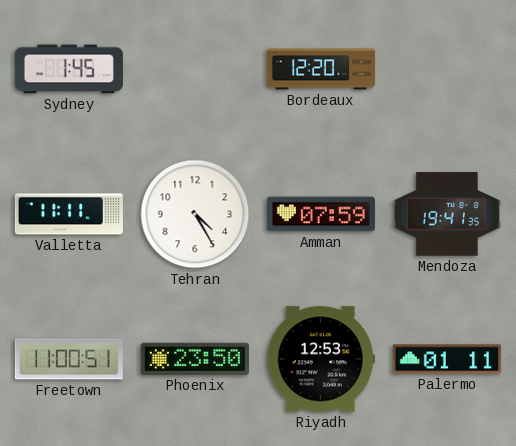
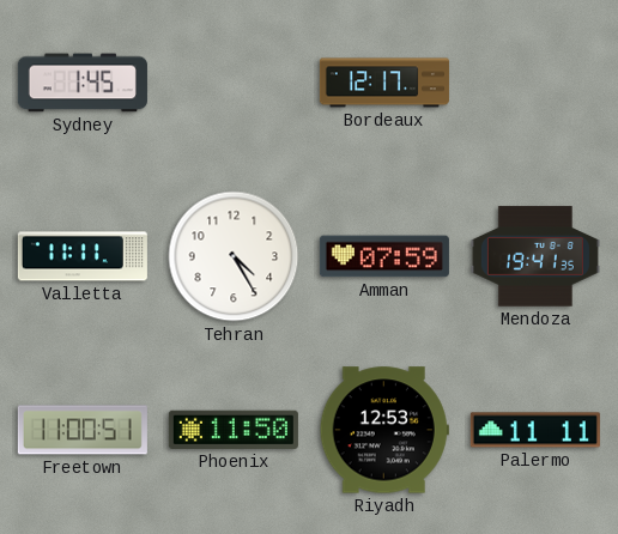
Bordeaux: 12:20 -> 12:17
Phoenix: 23:50 -> 11:50
Palermo: 01:11 -> 11:11
